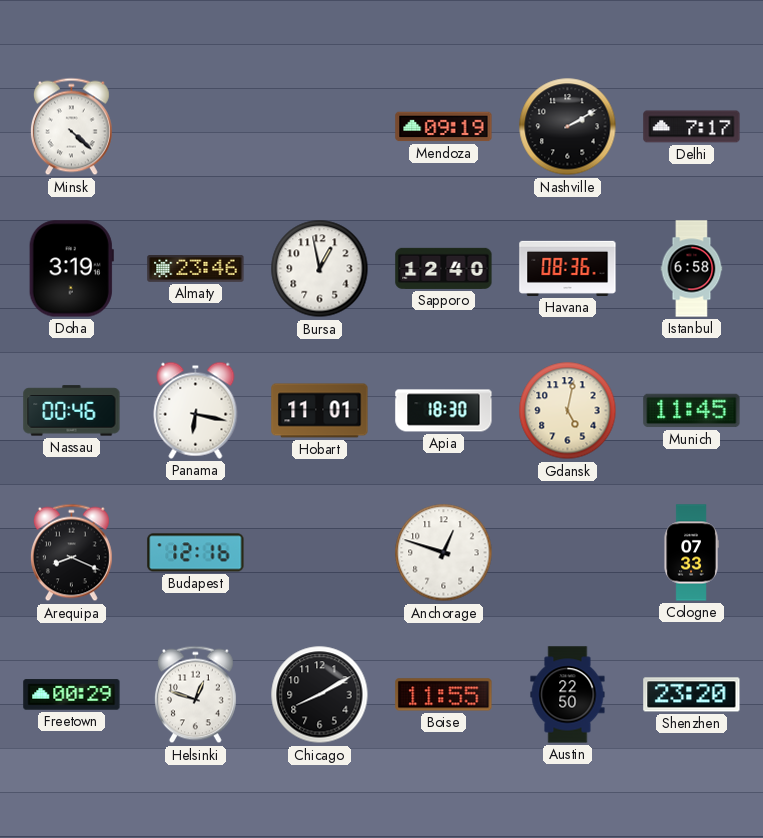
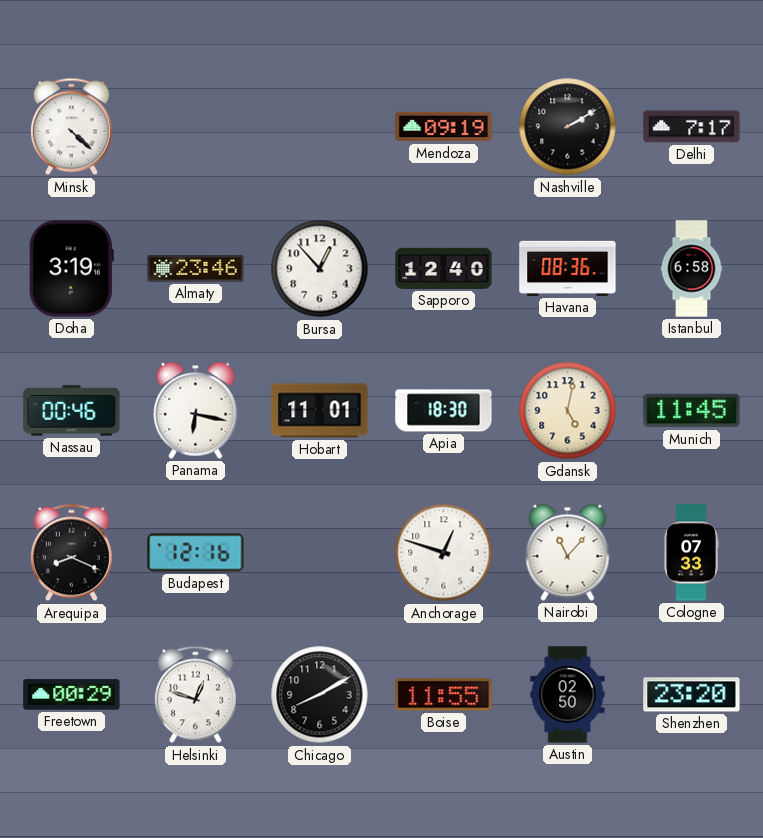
Bursa: 12:58 -> 12:53
Nairobi: none -> 11:07
Austin: 22:50 -> 02:50
